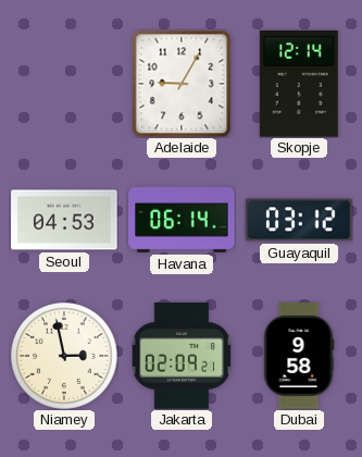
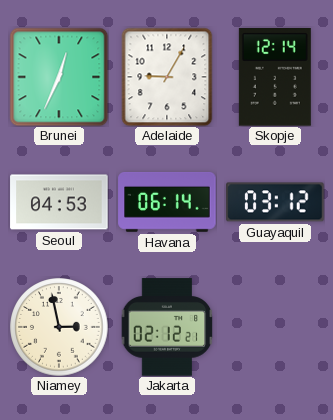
Brunei: none -> 12:34
Jakarta: 02:09 -> 02:12
Dubai: 9:58 -> none
